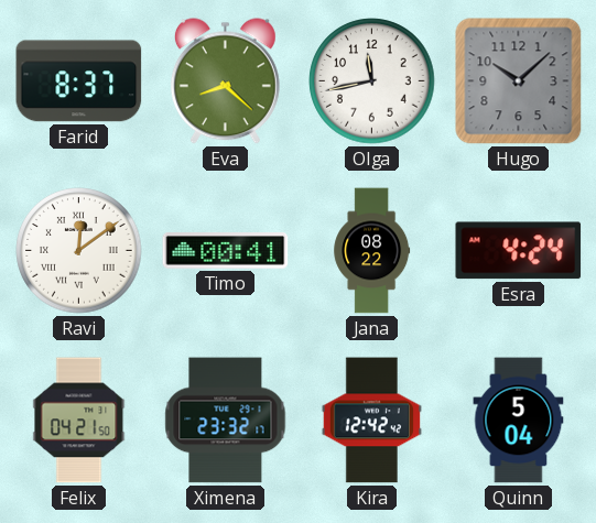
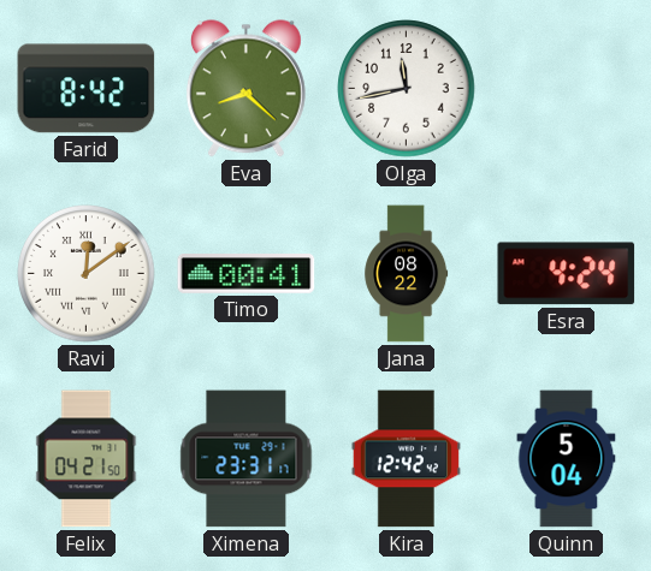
Farid: 8:37 -> 8:42
Hugo: 10:08 -> none
Ximena: 23:32 -> 23:31
